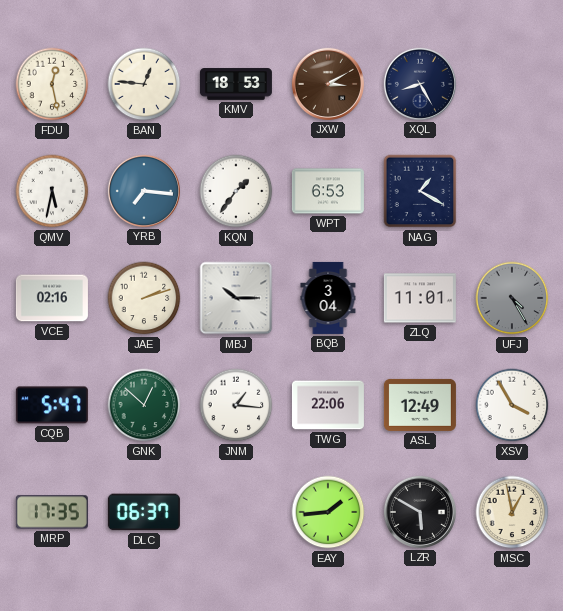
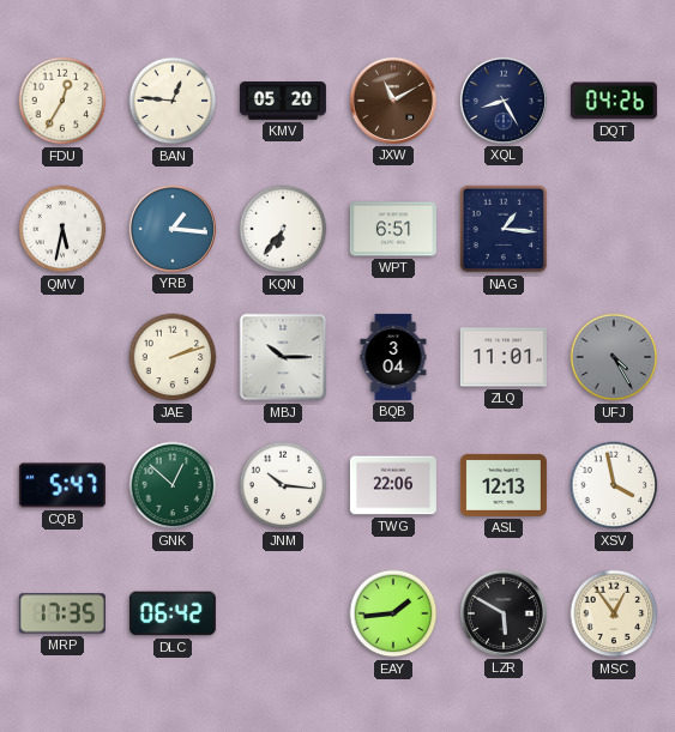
FDU: 12:28 -> 12:35
KMV: 18:53 -> 05:20
JXW: 3:10 -> 11:10
DQT: none -> 04:26
YRB: 7:16 -> 1:16
KQN: 1:36 -> 6:36
WPT: 6:53 -> 6:51
NAG: 1:20 -> 1:16
VCE: 02:16 -> none
JNM: 1:16 -> 10:16
ASL: 12:49 -> 12:13
XSV: 3:55 -> 3:58
DLC: 06:37 -> 06:42
MSC: 12:58 -> 12:54
